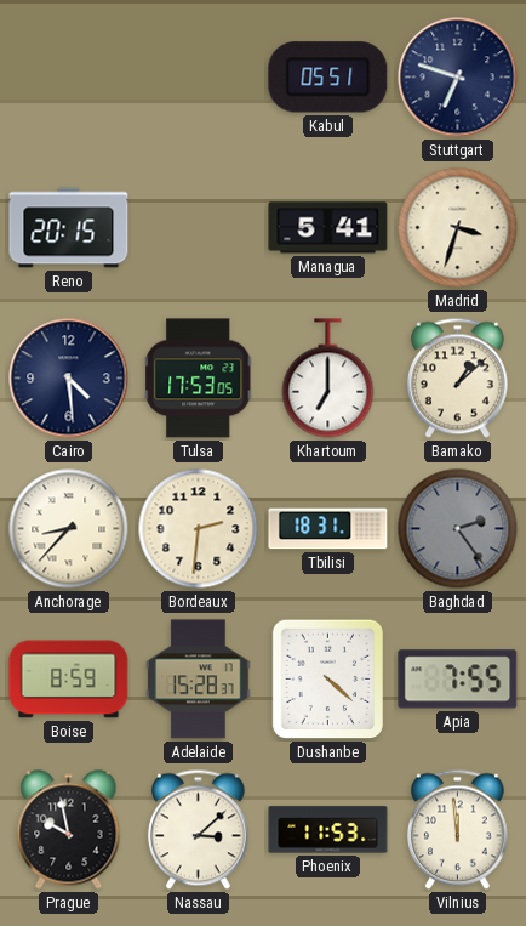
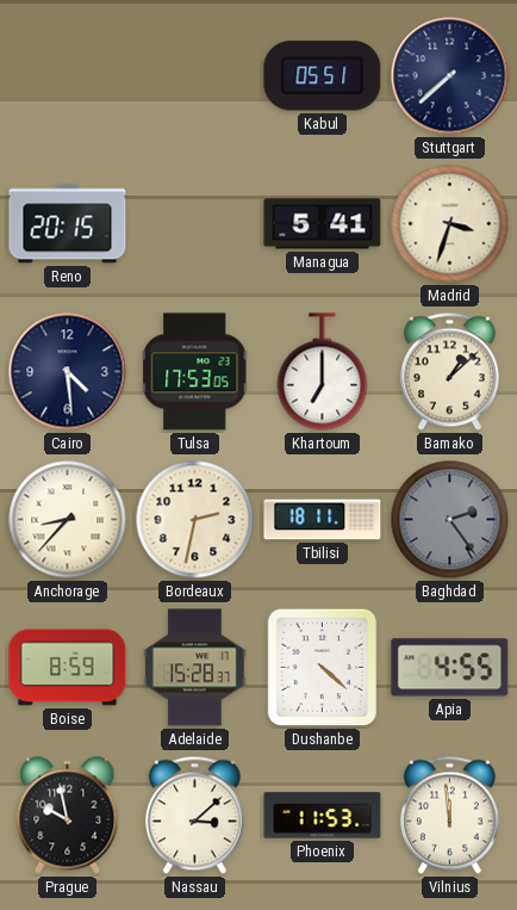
Stuttgart: 6:48 -> 7:38
Bordeaux: 2:31 -> 2:32
Tbilisi: 18:31 -> 18:11
Apia: 7:55 -> 4:55
